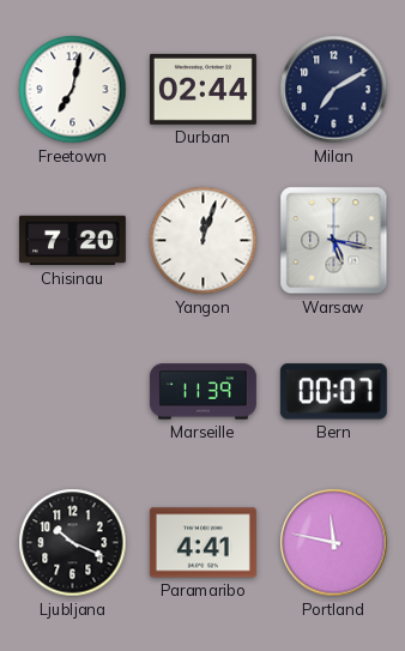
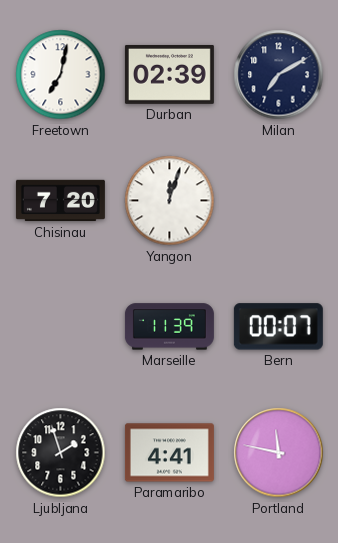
Durban: 02:44 -> 02:39
Warsaw: 5:17 -> none
Ljubljana: 10:19 -> 1:57
